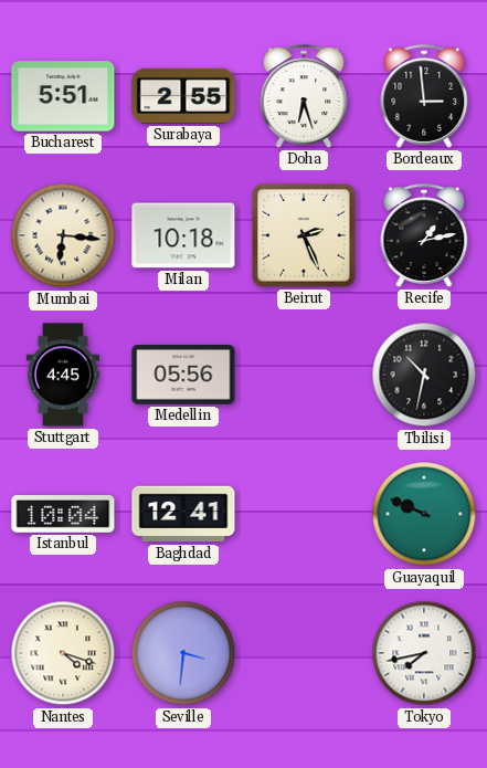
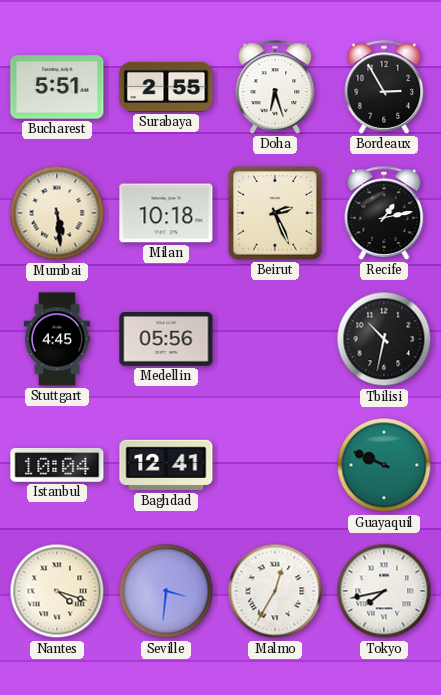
Bordeaux: 2:59 -> 2:55
Mumbai: 6:16 -> 5:29
Malmo: none -> 12:35
